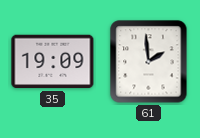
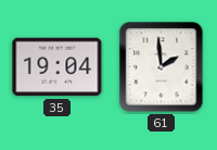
35: 19:09 -> 19:04
